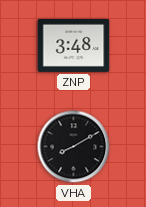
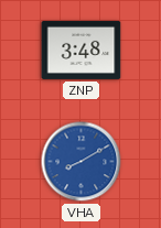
VHA dial: black -> blue
